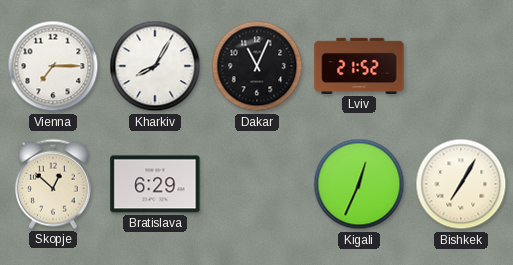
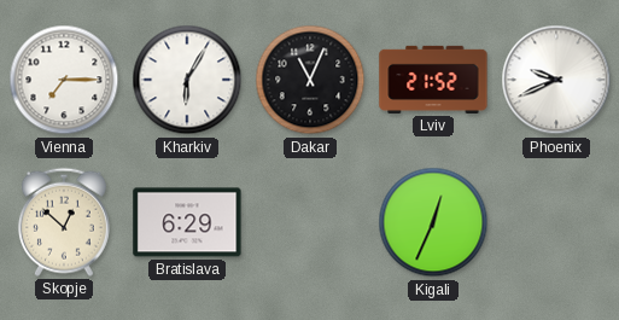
Kharkiv: 8:05 -> 6:05
Phoenix: none -> 9:41
Bishkek: 7:05 -> none
